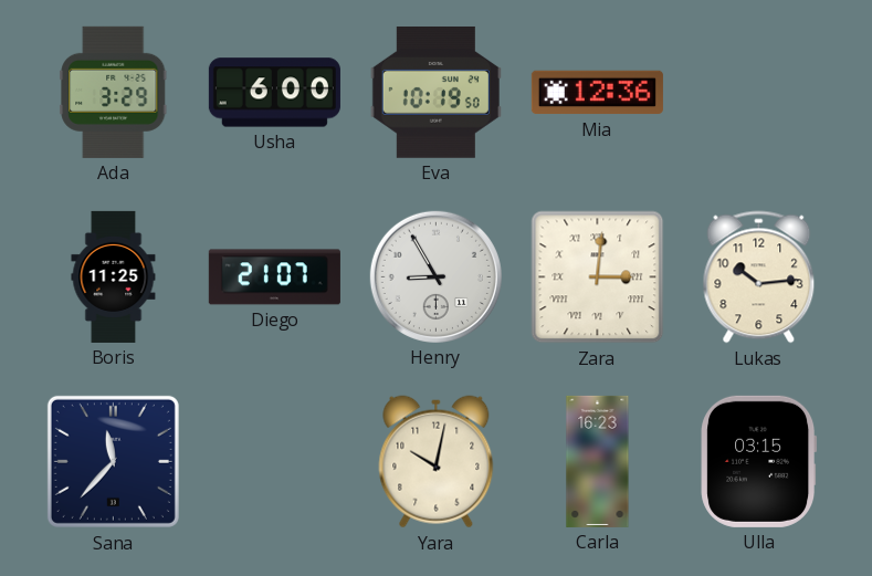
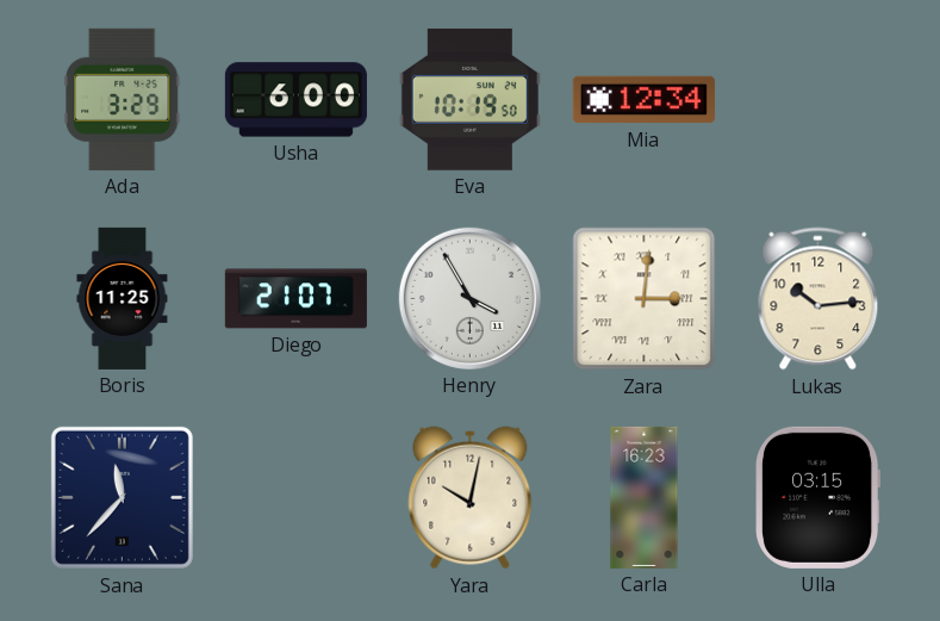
Mia: 12:36 -> 12:34
Henry: 8:55 -> 3:55
